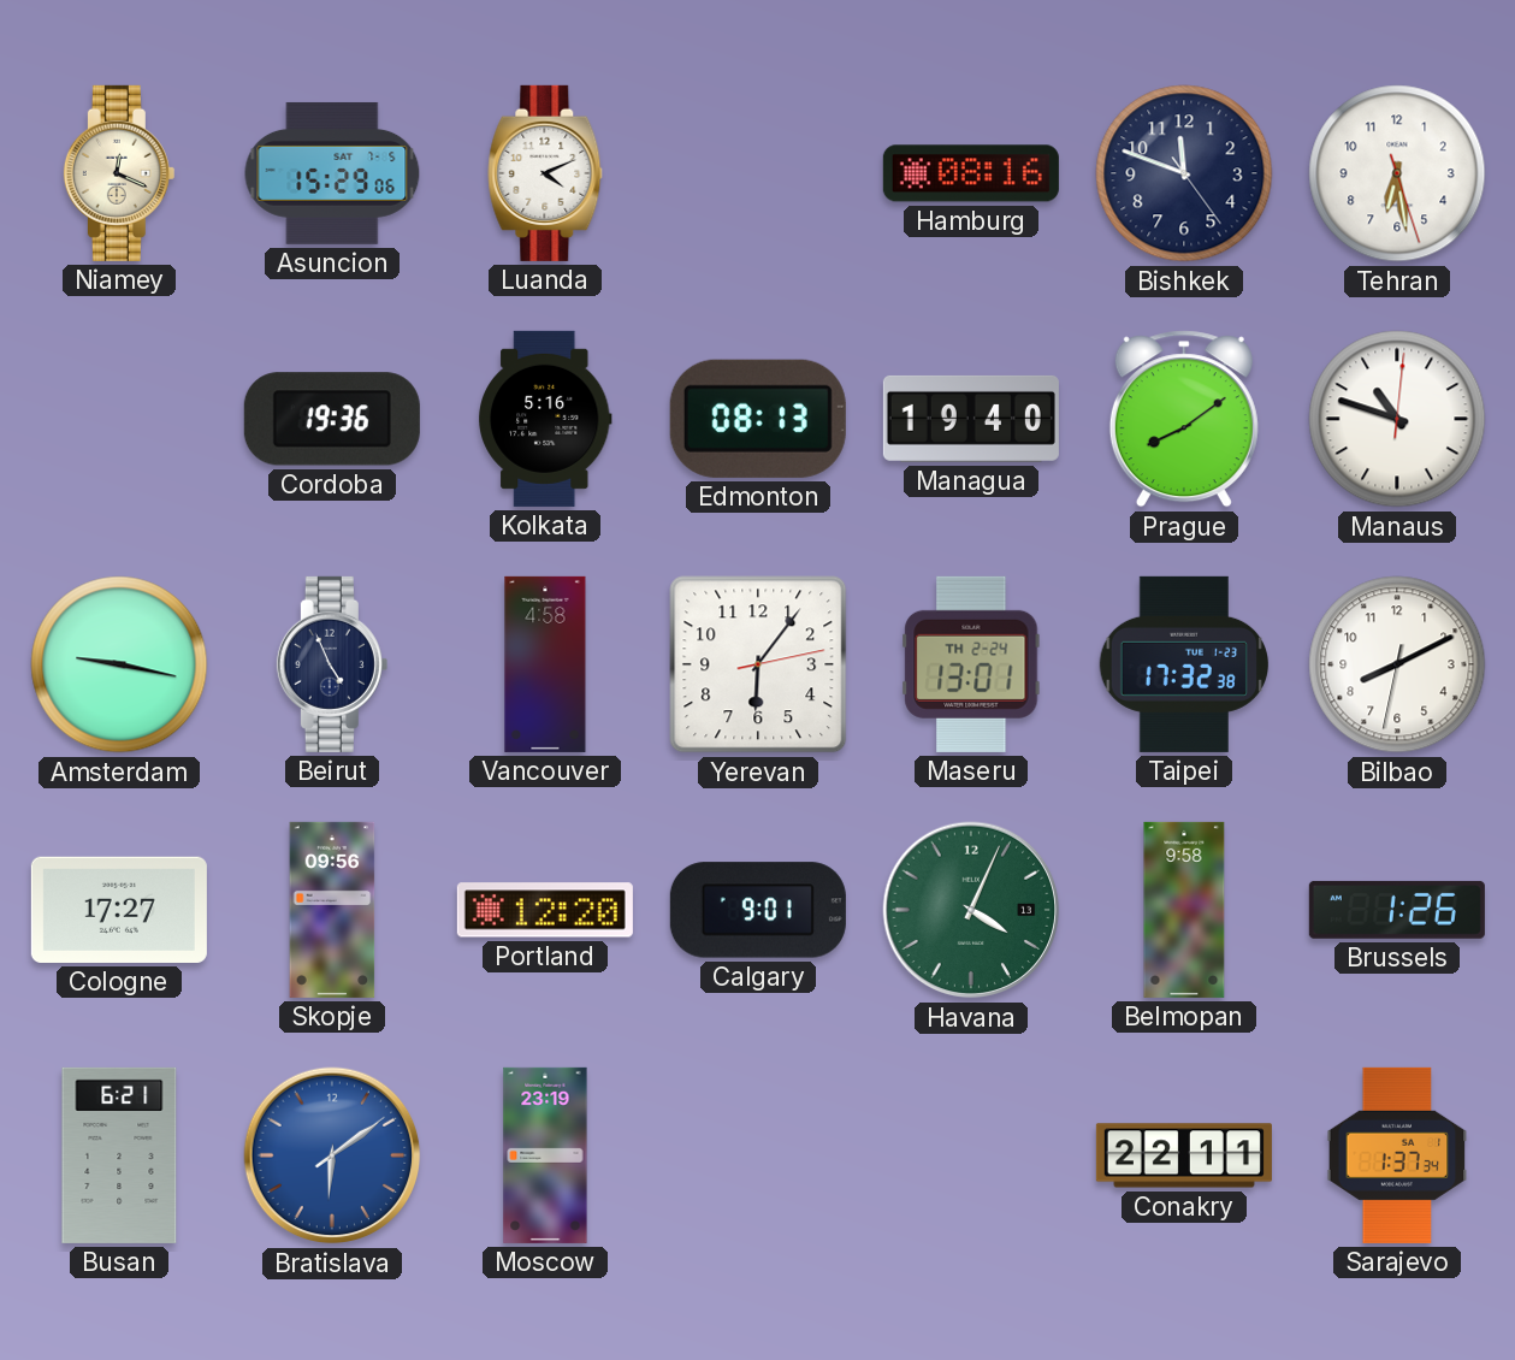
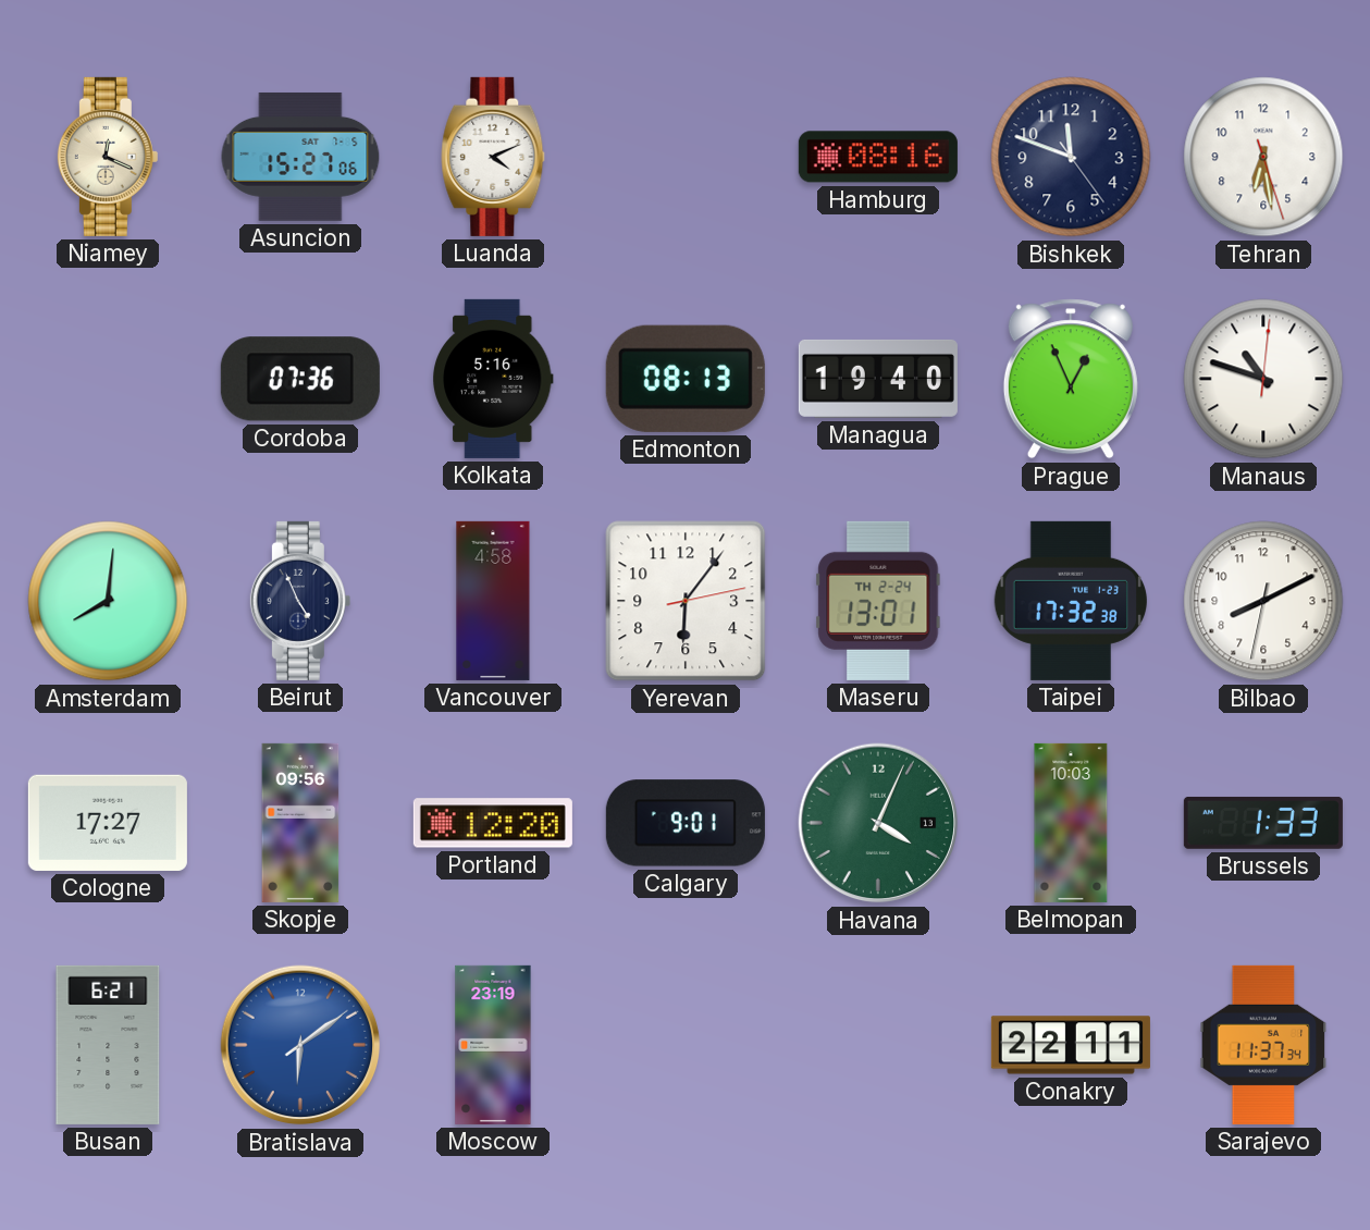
Asuncion: 15:29 -> 15:27
Cordoba: 19:36 -> 07:36
Prague: 8:09 -> 12:56
Amsterdam: 9:17 -> 8:01
Belmopan: 9:58 -> 10:03
Brussels: 1:26 -> 1:33
Sarajevo: 1:37 -> 11:37
